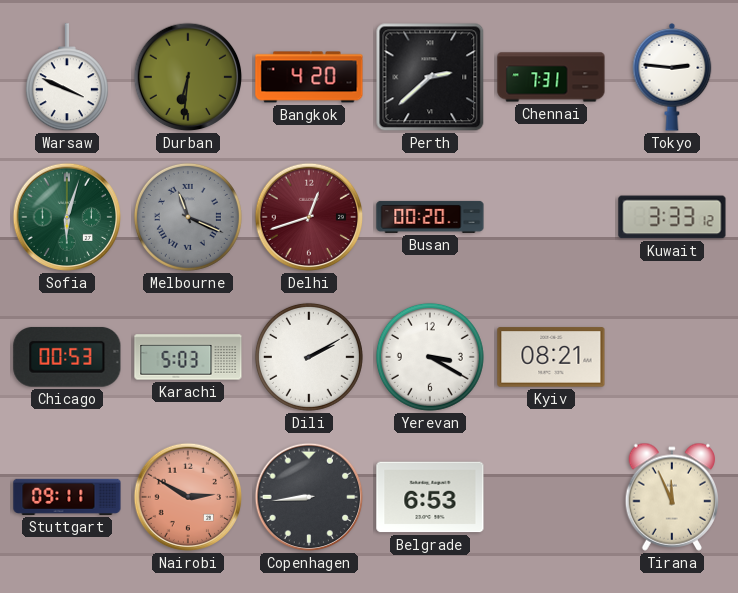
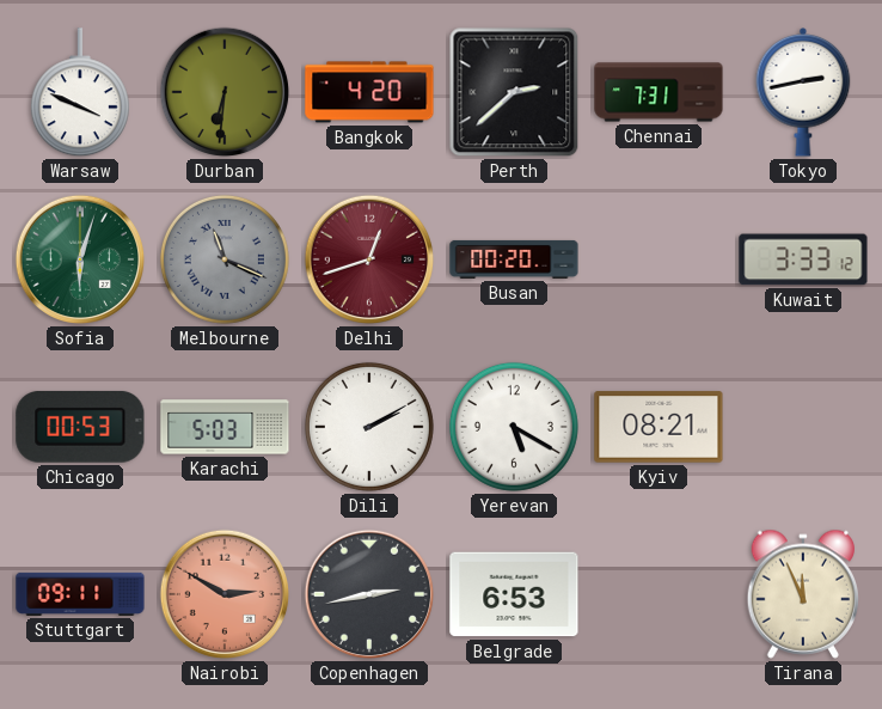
Tokyo: 2:46 -> 2:43
Yerevan: 3:20 -> 5:20
Copenhagen: 8:44 -> 2:43
